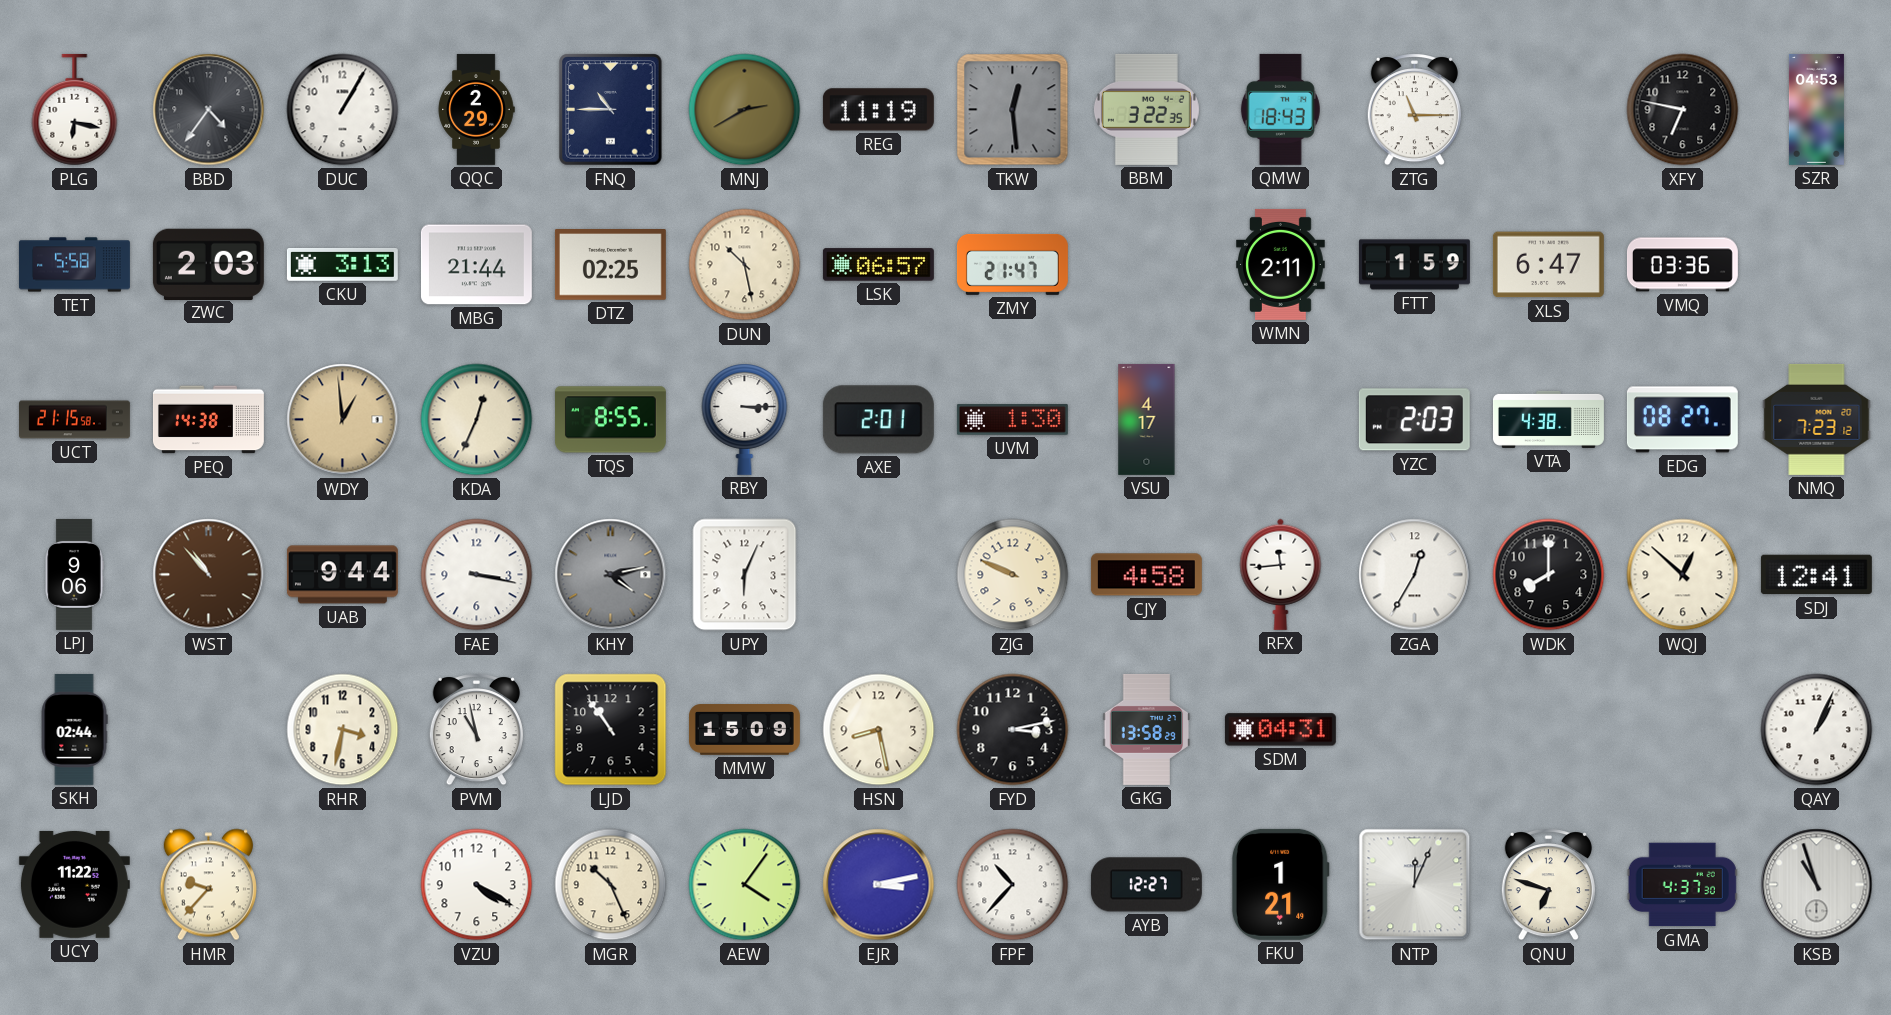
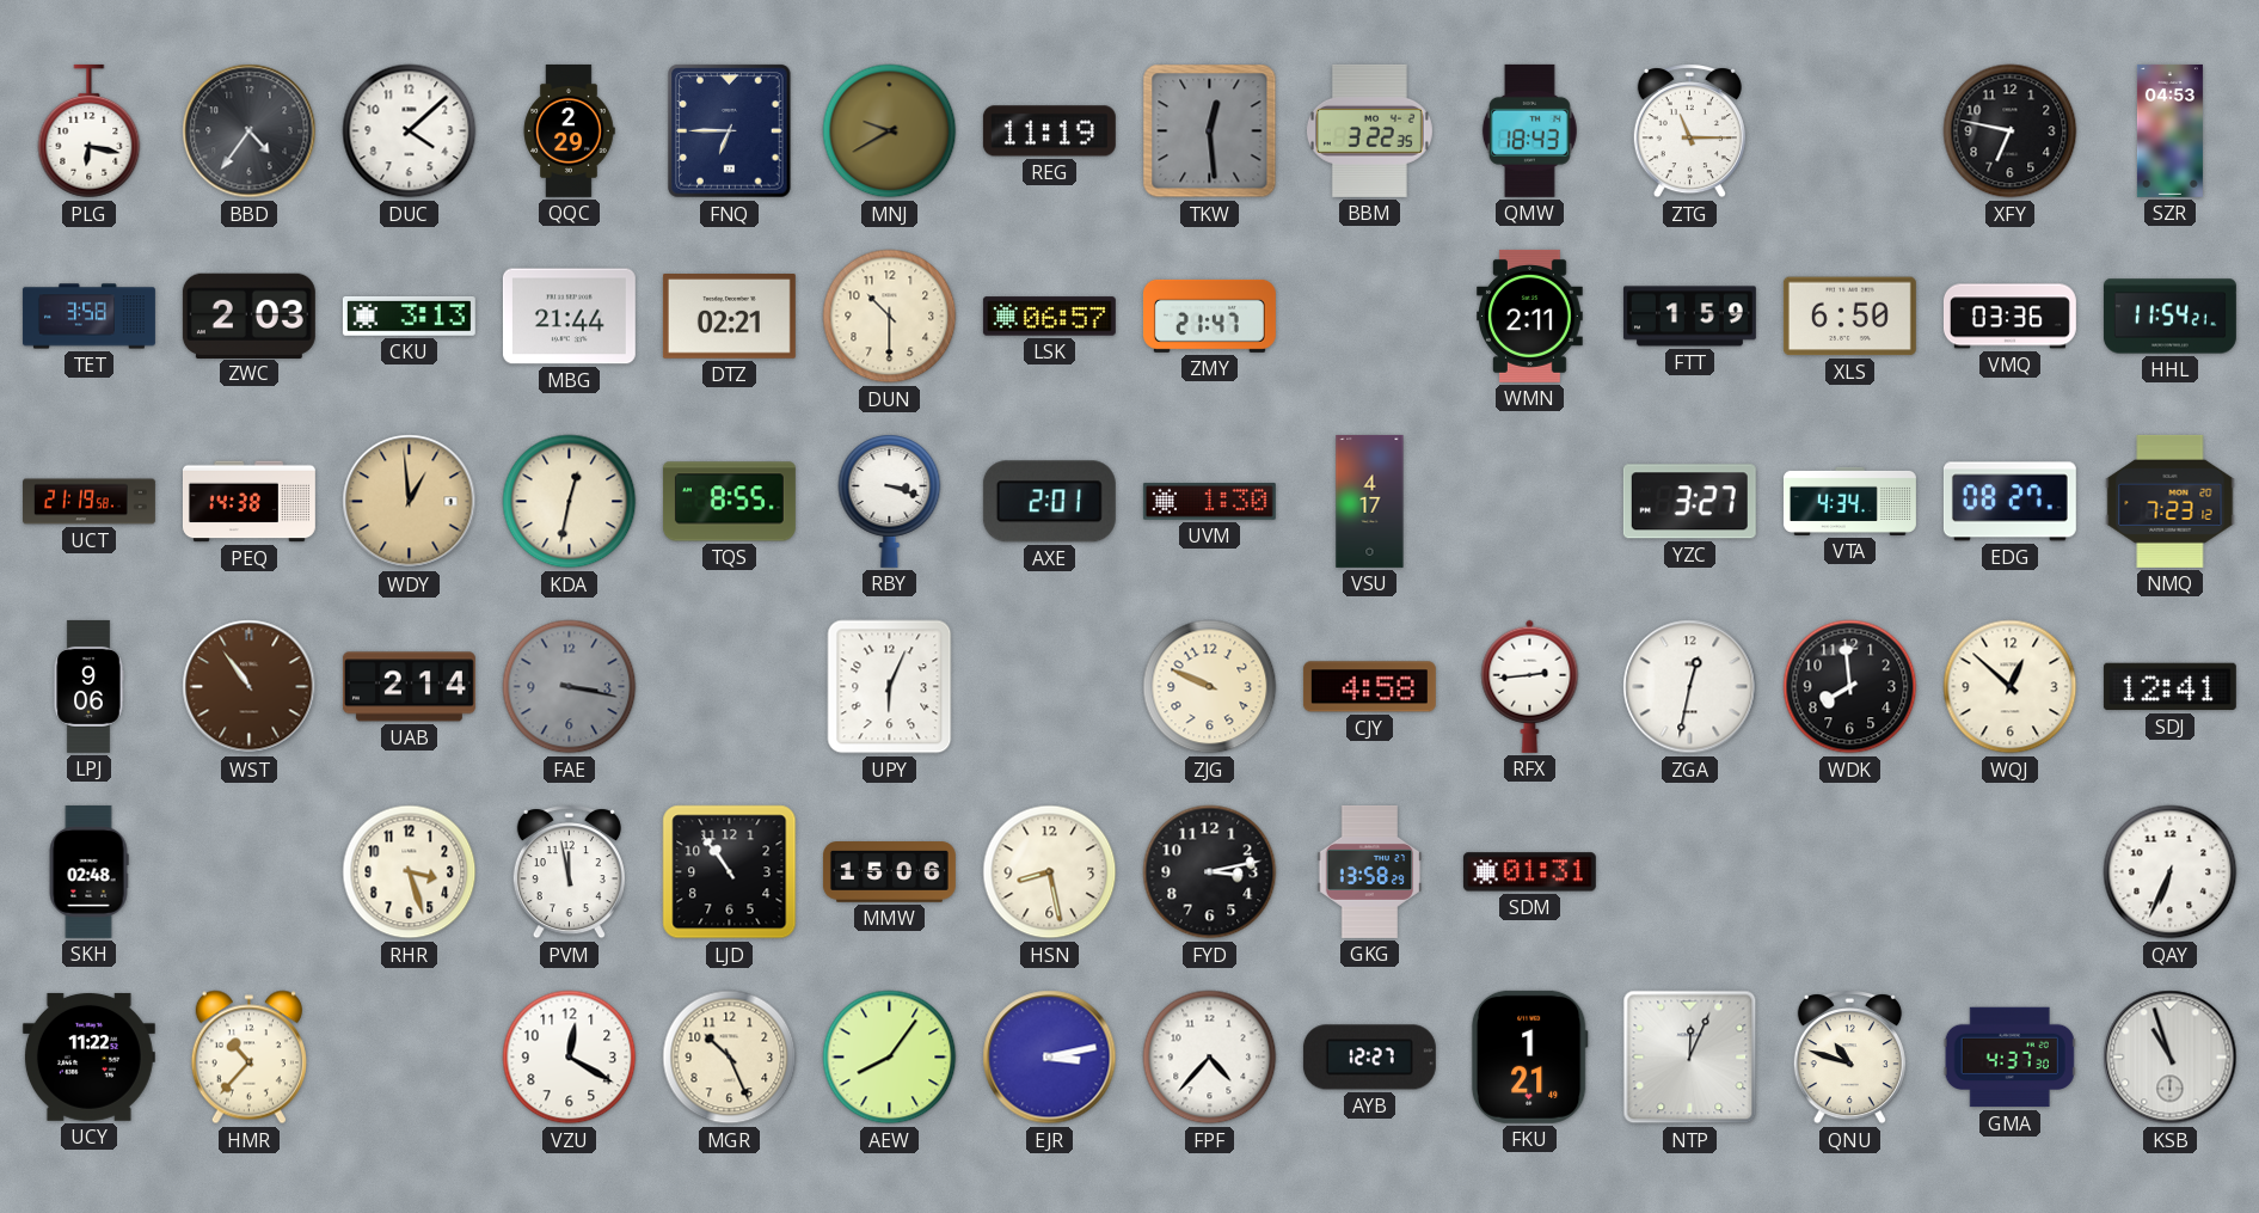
DUC: 1:05 -> 4:08
FNQ: 10:45 -> 6:45
MNJ: 2:40 -> 9:40
TET: 5:58 -> 3:58
DTZ: 02:25 -> 02:21
DUN: 10:28 -> 10:30
XLS: 6:47 -> 6:50
HHL: none -> 11:54
UCT: 21:15 -> 21:19
KDA: 12:34 -> 12:32
RBY: 3:15 -> 3:18
YZC: 2:03 -> 3:27
VTA: 4:38 -> 4:34
WST: 10:53 -> 10:54
UAB: 9:44 -> 2:14
FAE dial: white -> grey
KHY: 4:13 -> none
RFX: 11:44 -> 2:44
ZGA: 12:35 -> 12:32
WDK: 8:00 -> 7:59
SKH: 02:44 -> 02:48
RHR: 3:32 -> 3:27
PVM: 10:58 -> 11:58
MMW: 15:09 -> 15:06
SDM: 04:31 -> 01:31
QAY: 1:04 -> 6:34
HMR: 9:37 -> 10:37
VZU: 4:20 -> 12:20
AEW: 4:06 -> 8:06
FPF: 10:37 -> 4:37
QNU: 6:48 -> 10:48
